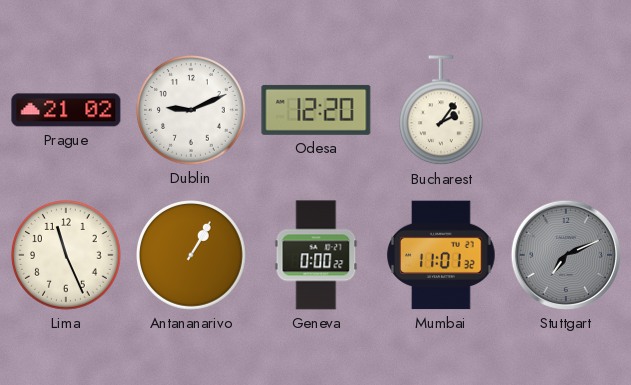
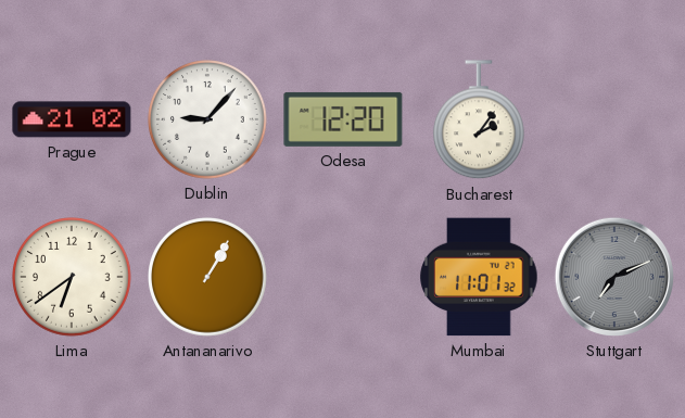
Dublin: 9:11 -> 9:07
Lima: 11:26 -> 6:39
Geneva: 0:00 -> none
